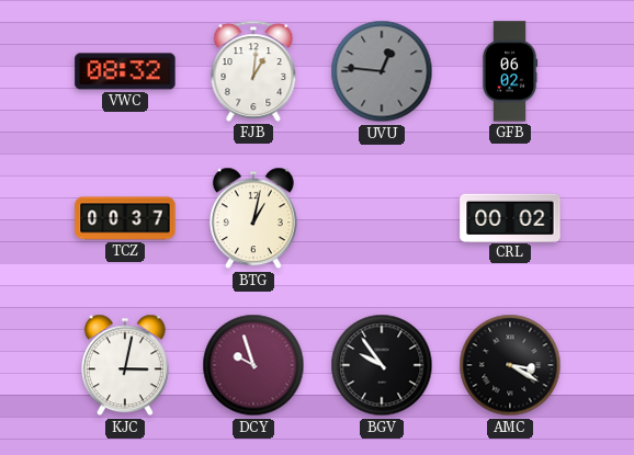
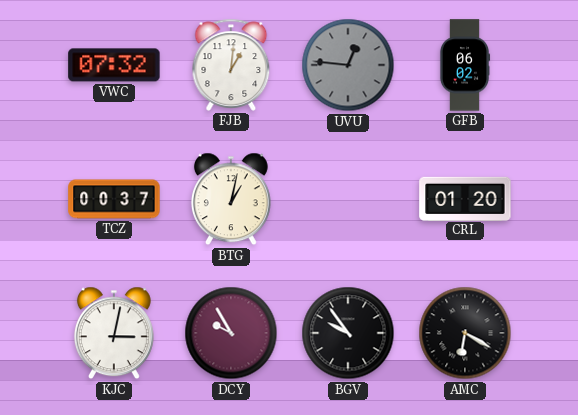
VWC: 08:32 -> 07:32
CRL: 00:02 -> 01:20
DCY: 9:57 -> 9:55
AMC: 3:20 -> 6:20
